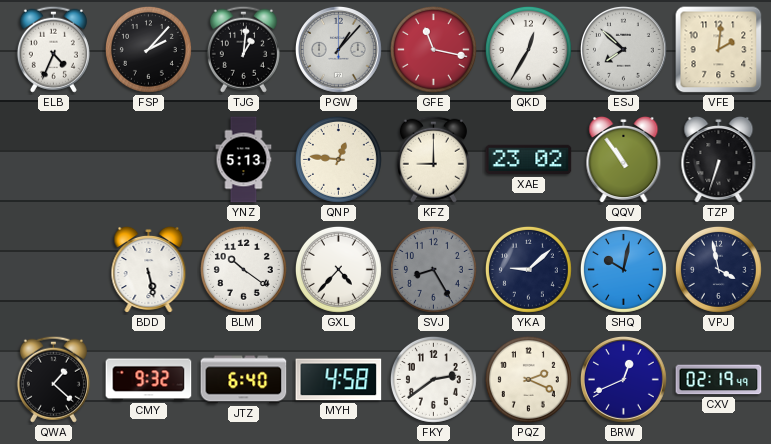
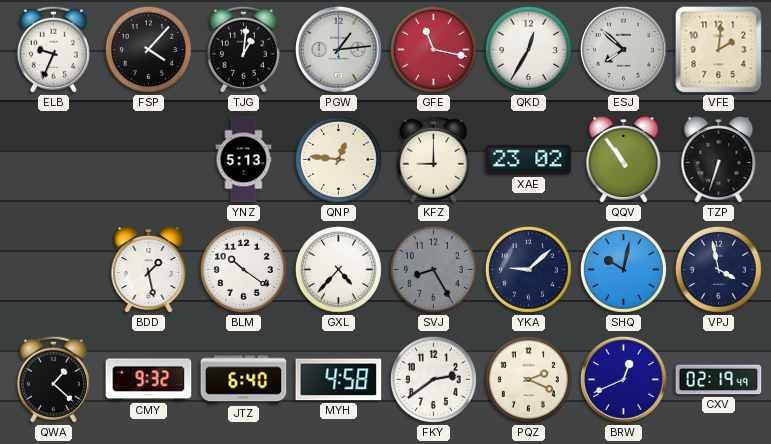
ELB: 4:34 -> 9:34
FSP: 2:07 -> 4:07
PGW: 1:07 -> 1:14
BDD: 5:28 -> 1:28
